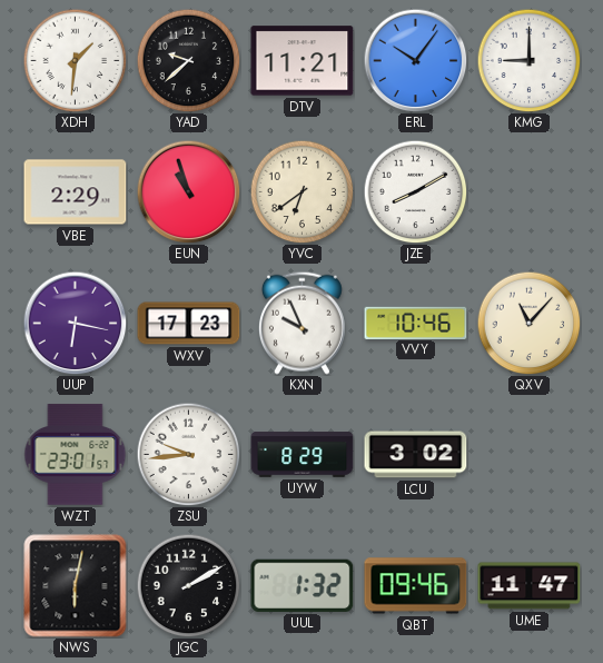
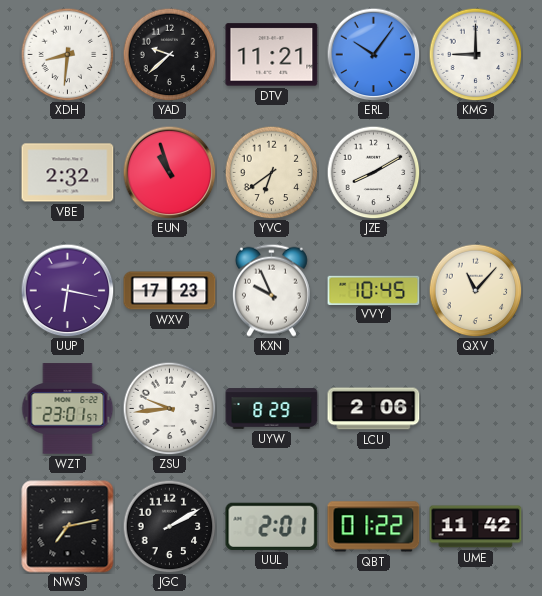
XDH: 1:31 -> 8:31
VBE: 2:29 -> 2:32
VVY: 10:46 -> 10:45
LCU: 3:02 -> 2:06
NWS: 6:02 -> 7:13
UUL: 1:32 -> 2:01
QBT: 09:46 -> 01:22
UME: 11:47 -> 11:42
